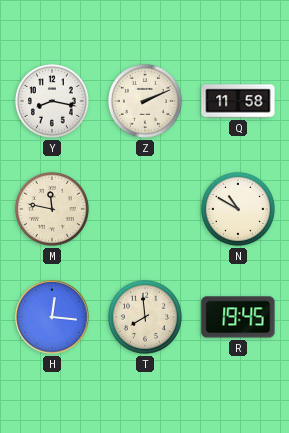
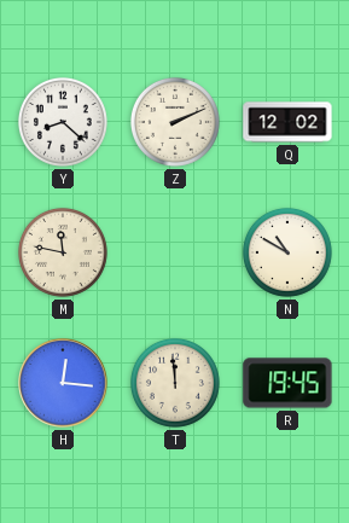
Y: 8:17 -> 8:22
Q: 11:58 -> 12:02
T: 7:59 -> 11:59
